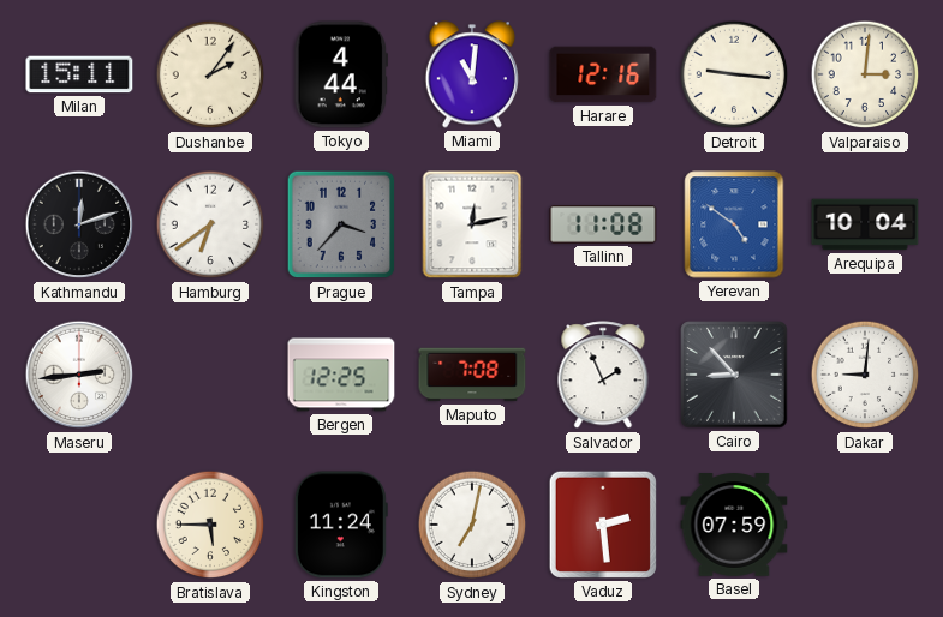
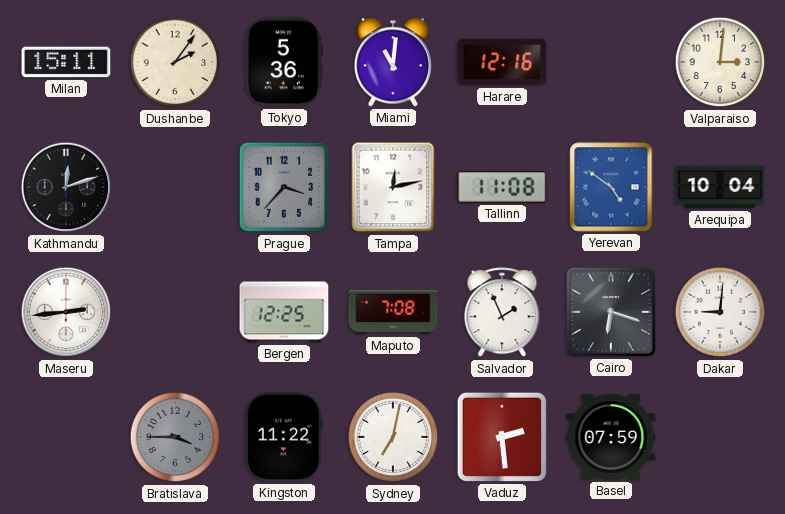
Tokyo: 4:44 -> 5:36
Detroit: 9:16 -> none
Hamburg: 6:39 -> none
Cairo: 8:53 -> 6:18
Bratislava: 5:45 -> 3:45
Bratislava dial: cream -> grey
Kingston: 11:24 -> 11:22
